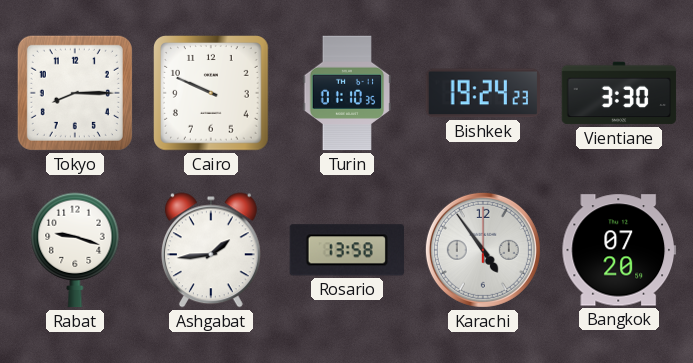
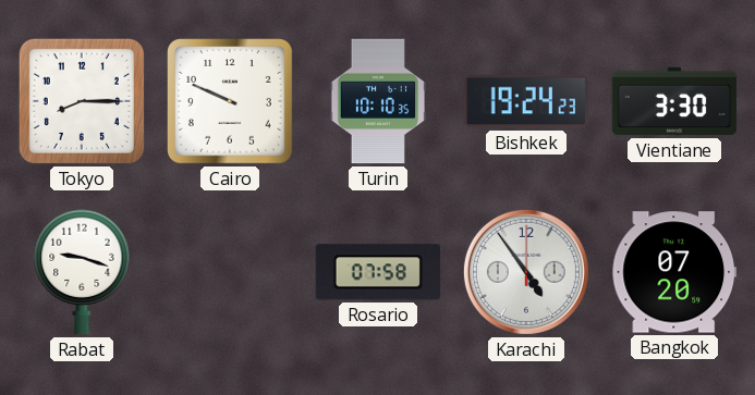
Turin: 01:10 -> 10:10
Ashgabat: 1:44 -> none
Rosario: 13:58 -> 07:58
